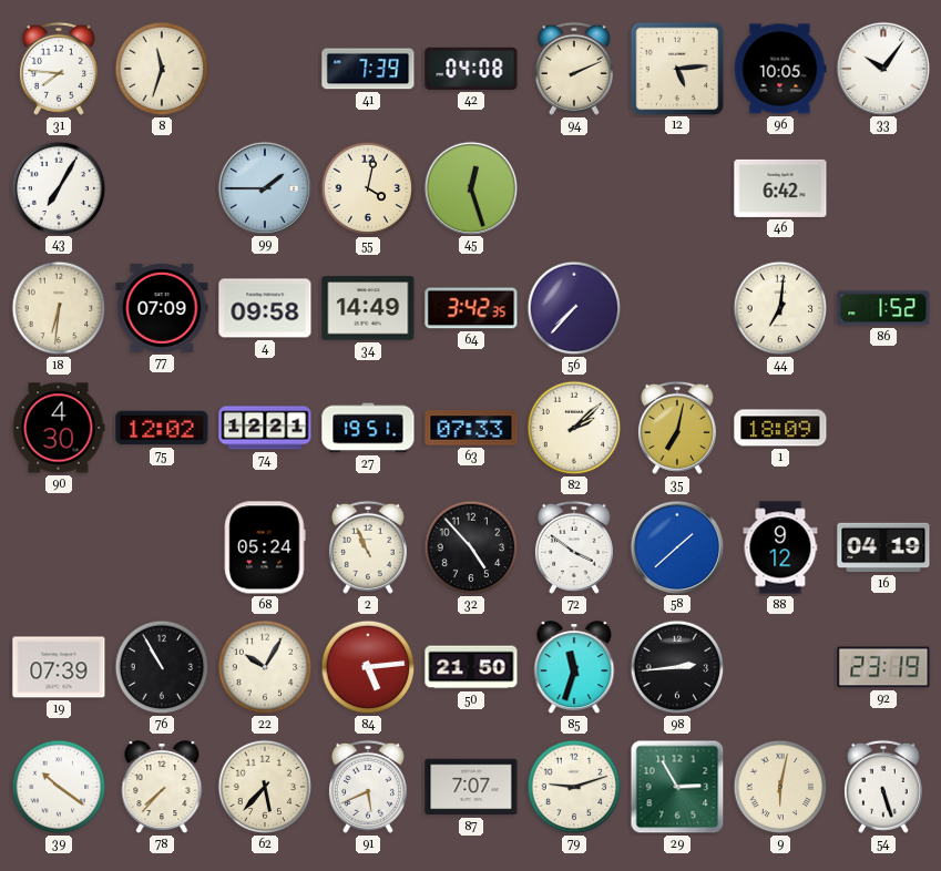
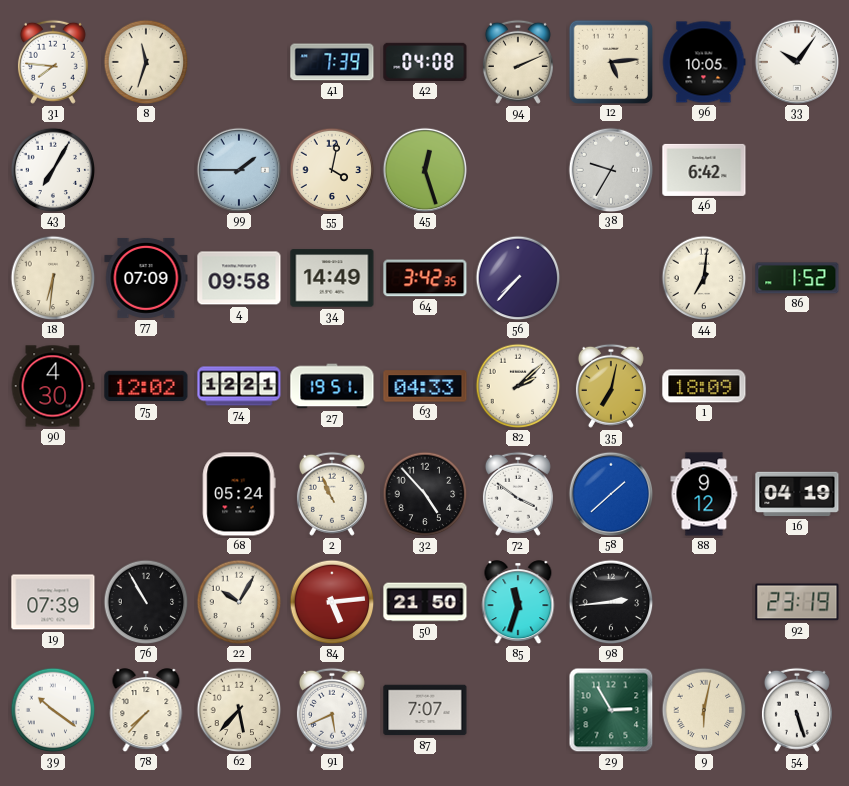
38: none -> 9:35
63: 07:33 -> 04:33
79: 9:12 -> none
